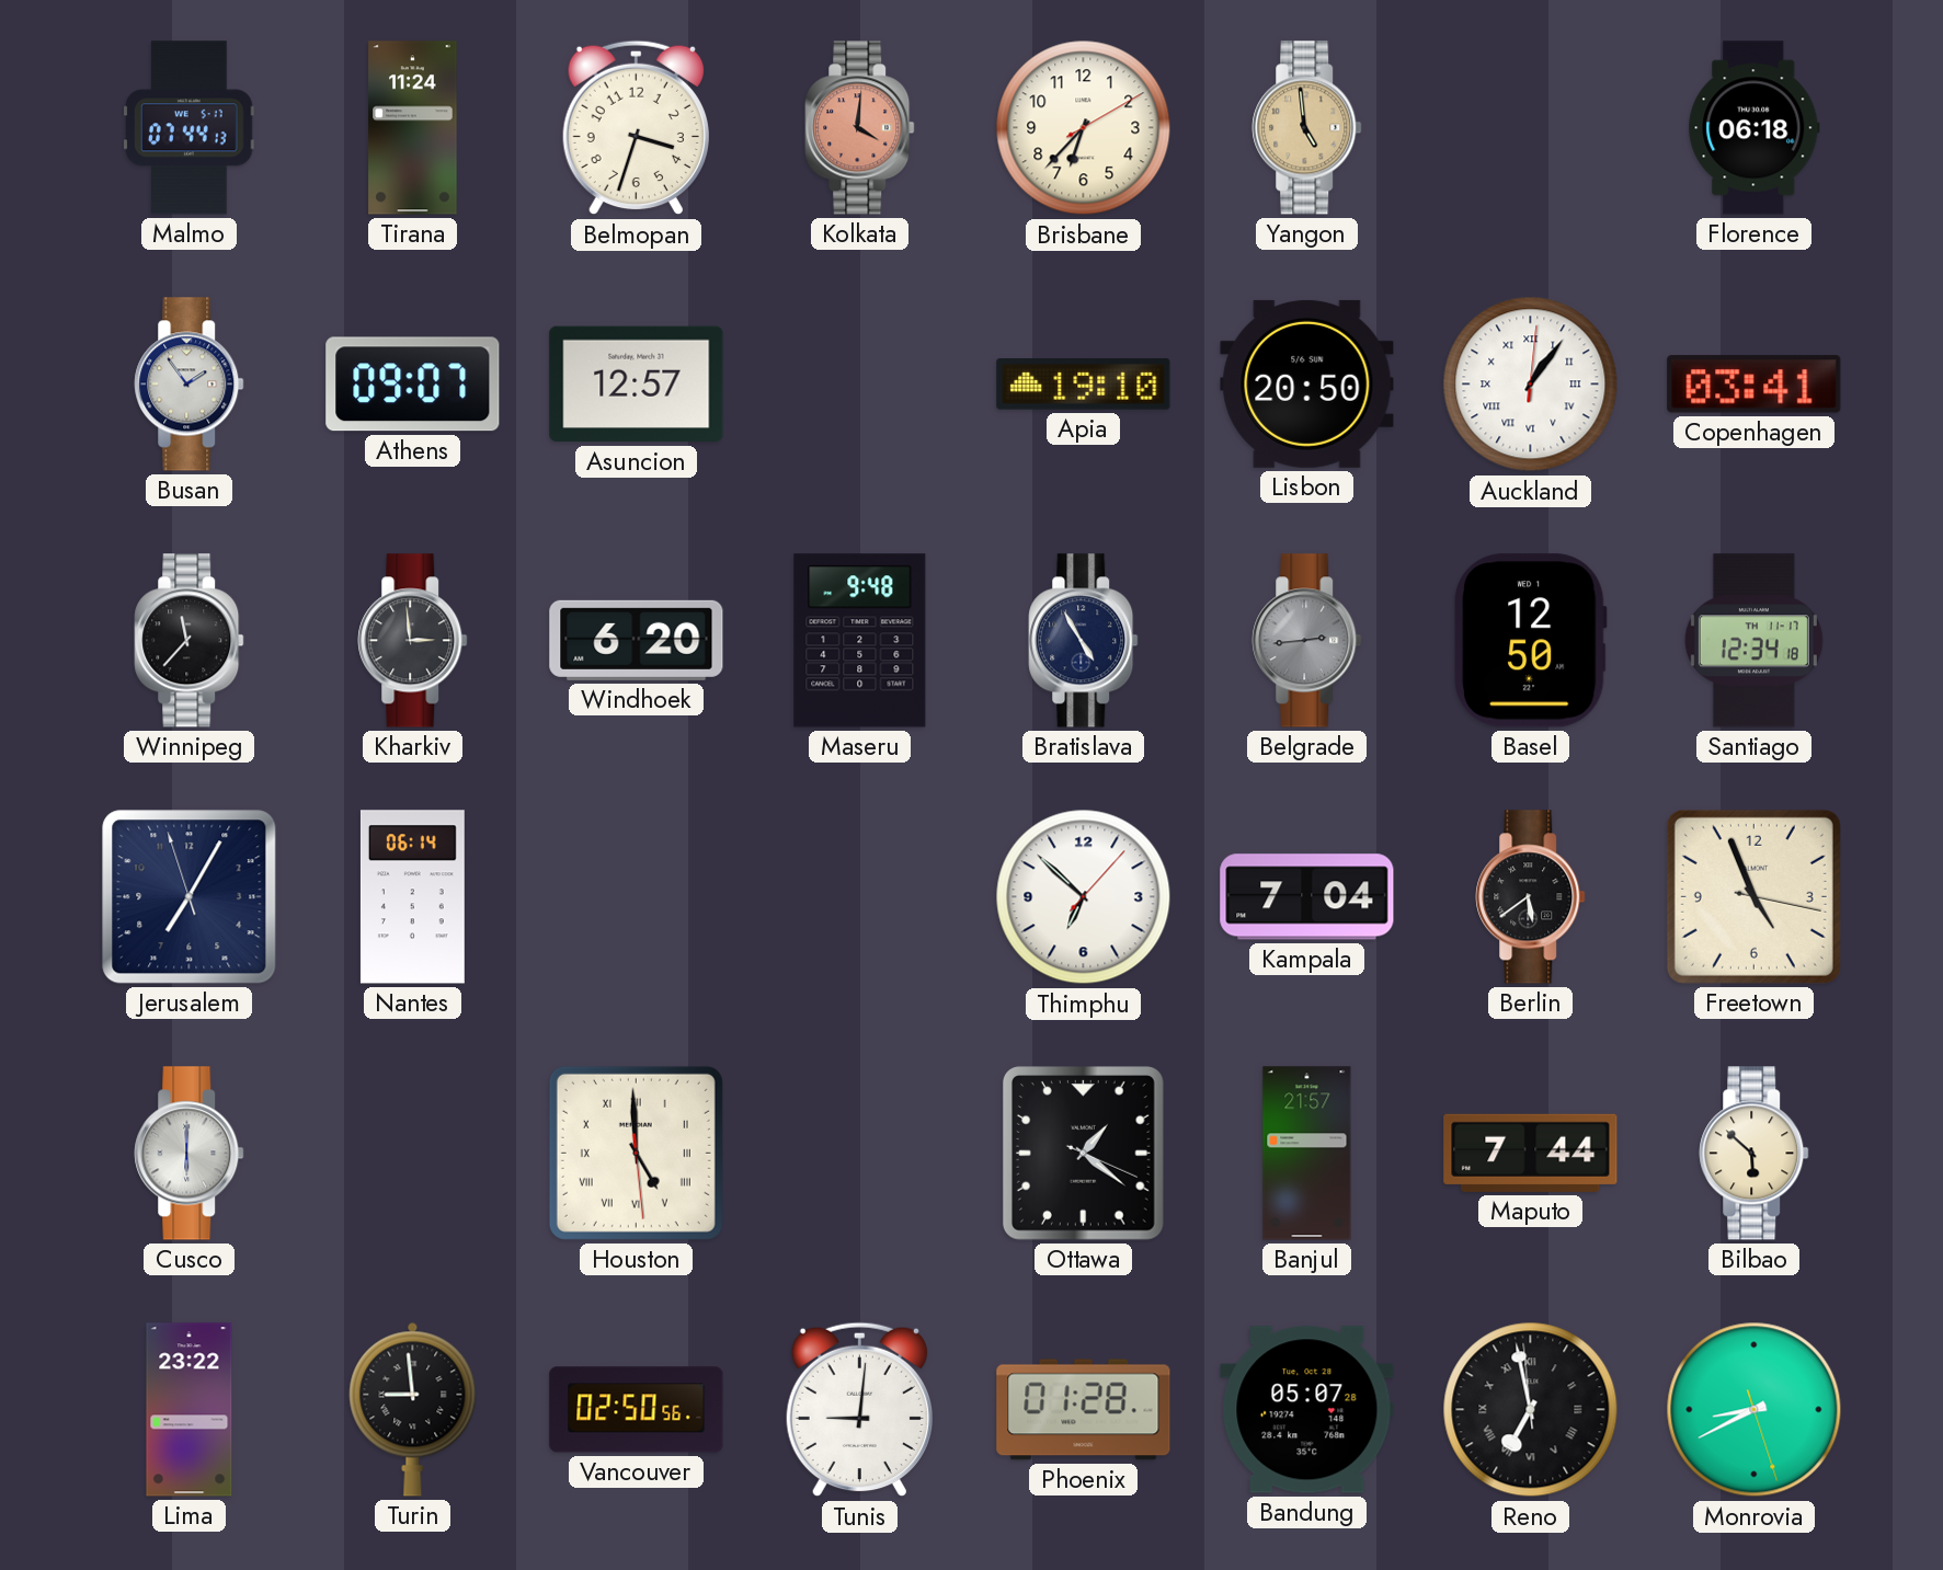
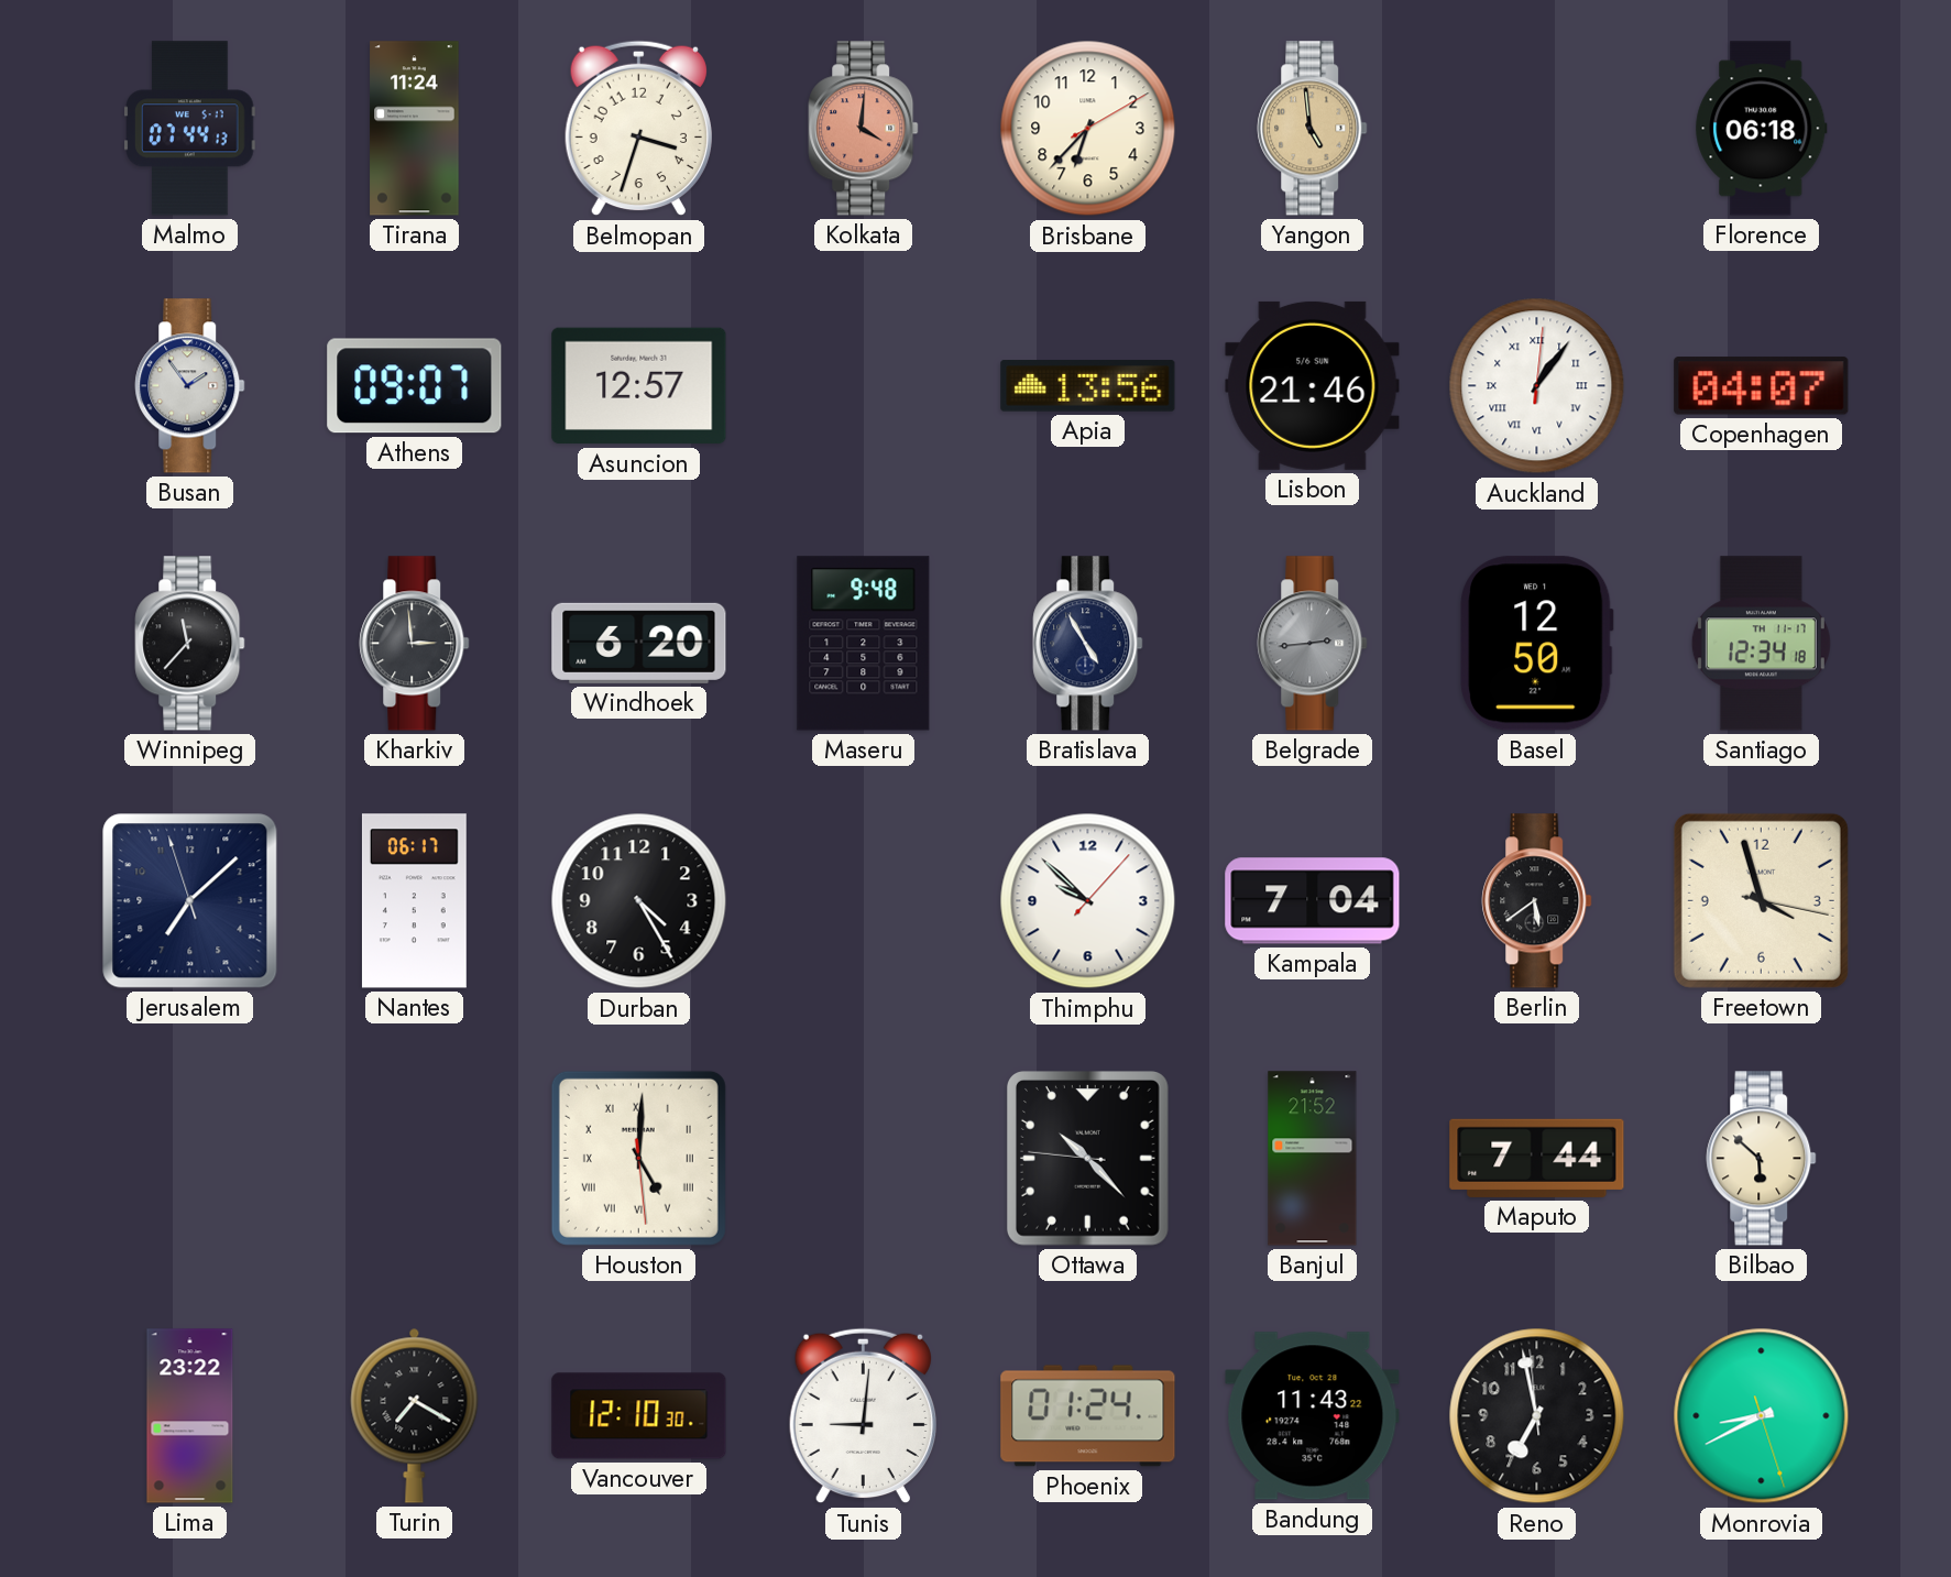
Apia: 19:10 -> 13:56
Lisbon: 20:50 -> 21:46
Copenhagen: 03:41 -> 04:07
Jerusalem: 7:04 -> 7:07
Nantes: 06:14 -> 06:17
Durban: none -> 4:25
Thimphu: 6:52 -> 9:52
Freetown: 4:56 -> 3:57
Cusco: 6:00 -> none
Houston: 4:59 -> 5:00
Ottawa: 1:21 -> 10:22
Banjul: 21:57 -> 21:52
Turin: 8:59 -> 7:20
Vancouver: 02:50 -> 12:10
Phoenix: 01:28 -> 01:24
Bandung: 05:07 -> 11:43
Reno numerals: Roman -> Arabic
